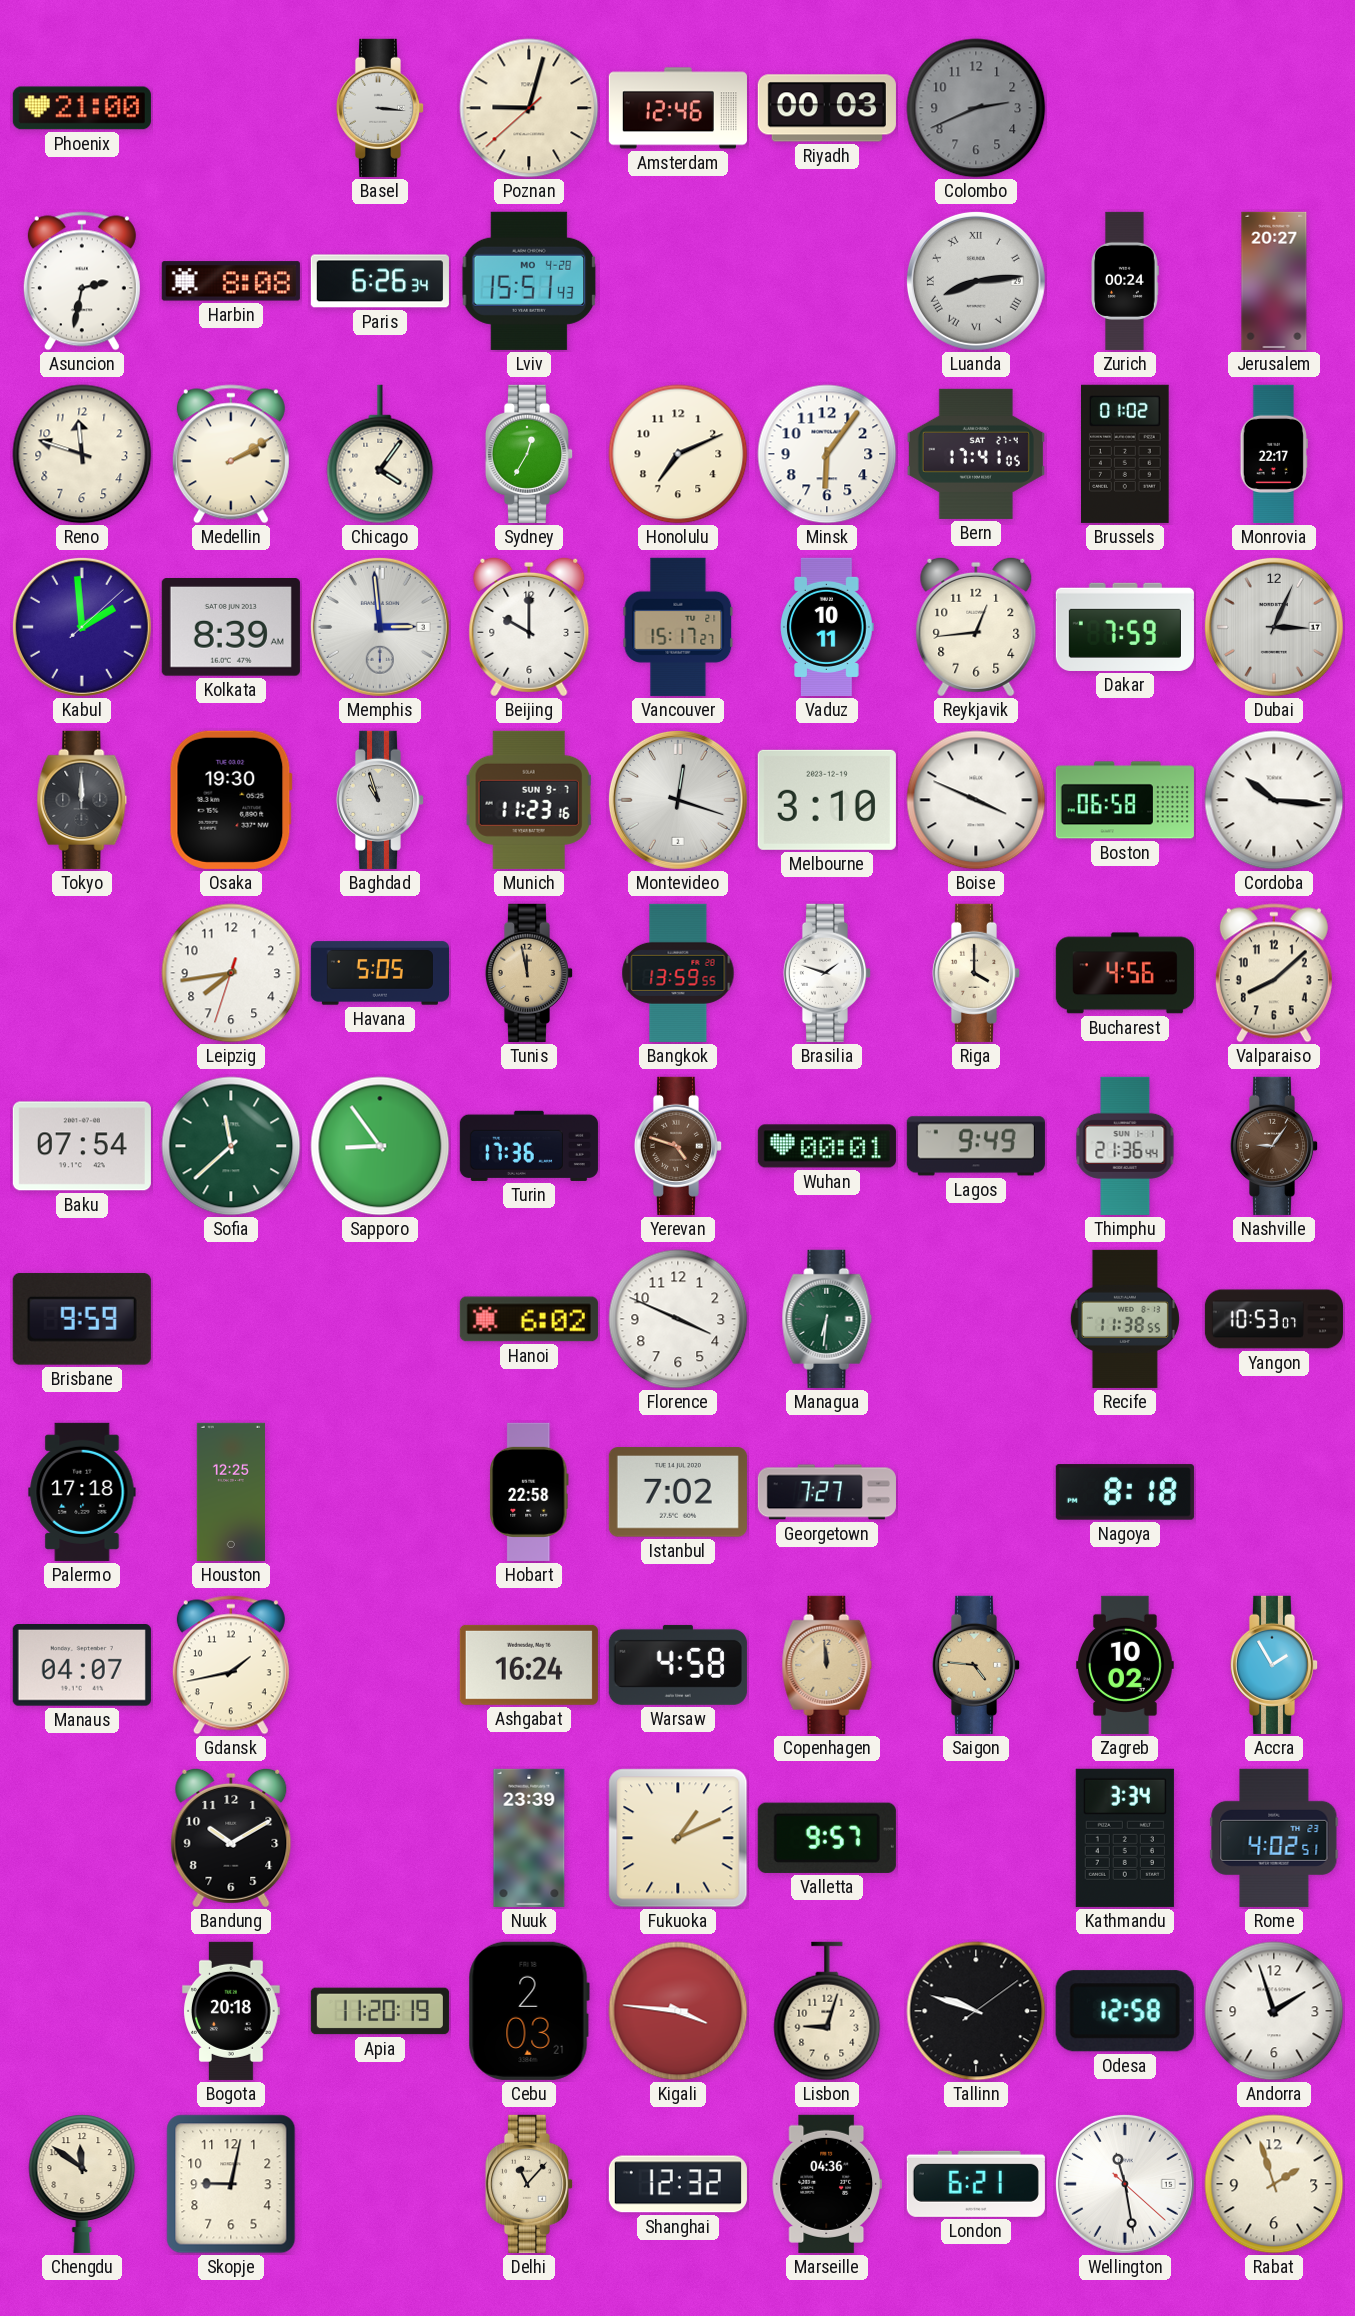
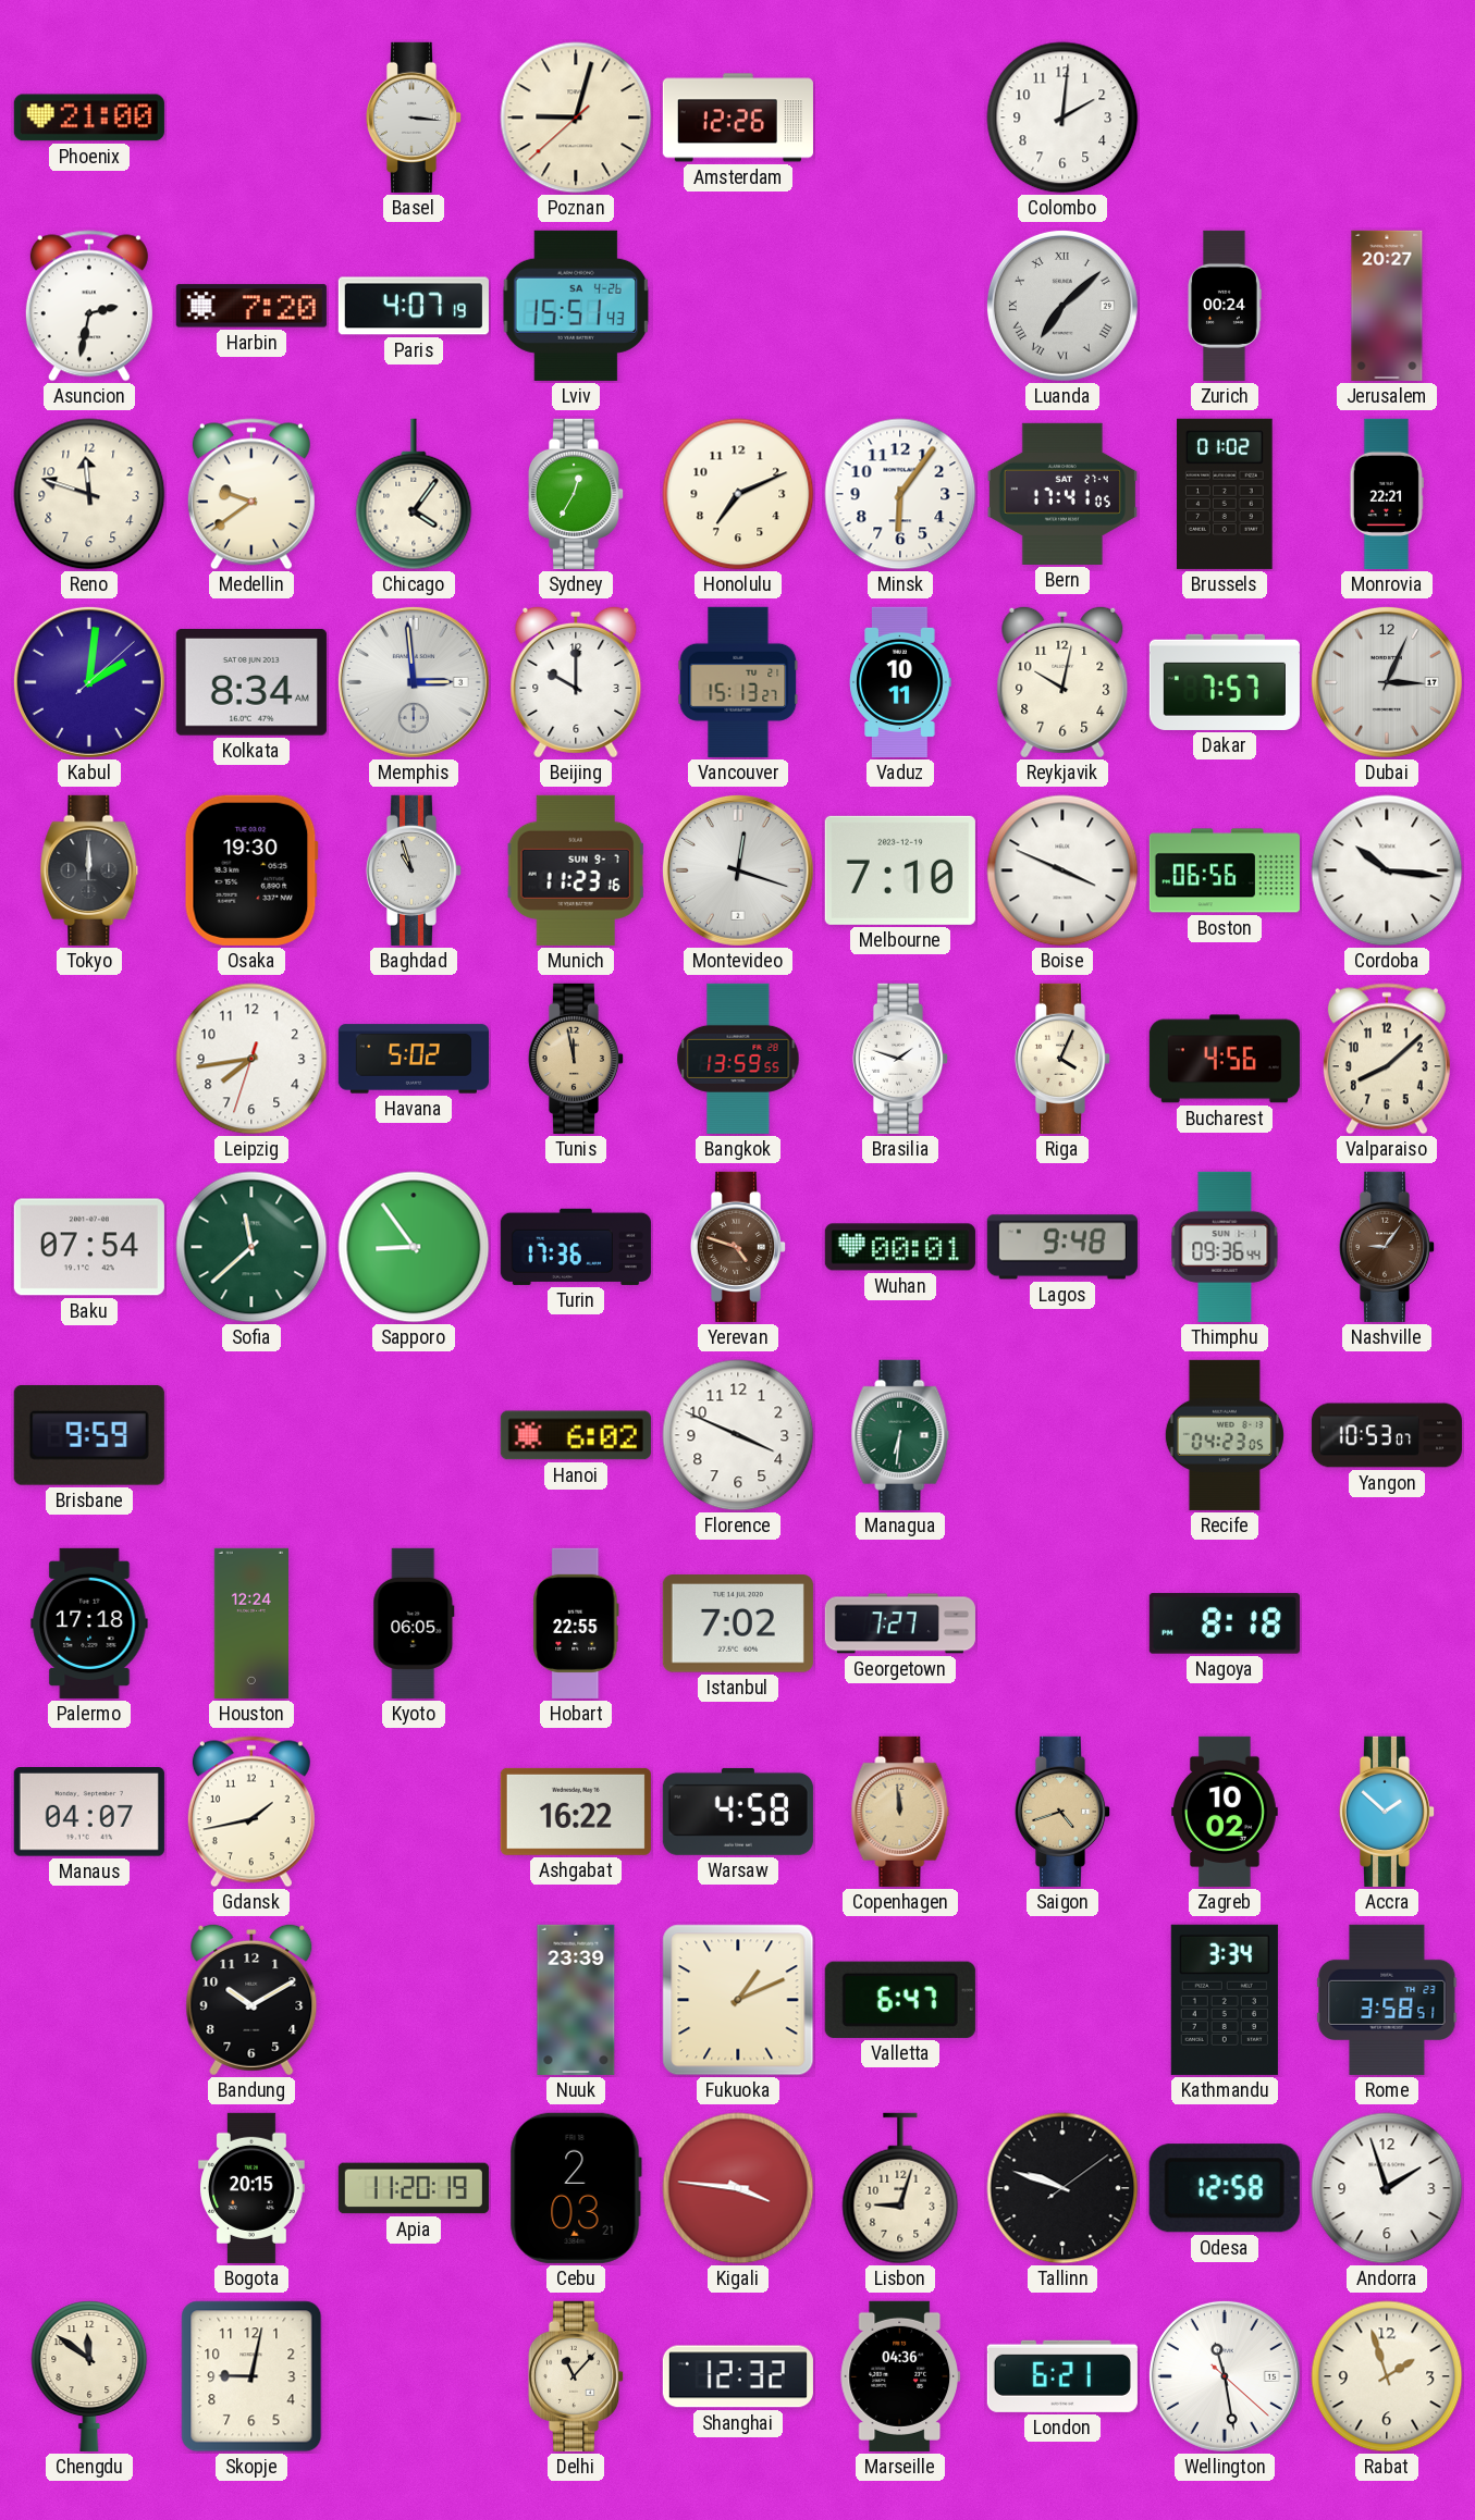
Amsterdam: 12:46 -> 12:26
Riyadh: 00:03 -> none
Colombo: 2:41 -> 2:01
Colombo dial: grey -> white
Harbin: 8:08 -> 7:20
Paris: 6:26 -> 4:07
Lviv date: MO 4-28 -> SA 4-26
Luanda: 8:14 -> 7:08
Medellin: 2:10 -> 9:39
Monrovia: 22:17 -> 22:21
Kabul: 1:59 -> 2:01
Kolkata: 8:39 -> 8:34
Vancouver: 15:17 -> 15:13
Reykjavik: 12:44 -> 10:02
Dakar: 7:59 -> 7:57
Melbourne: 3:10 -> 7:10
Boston: 06:58 -> 06:56
Havana: 5:05 -> 5:02
Riga: 4:00 -> 4:04
Lagos: 9:49 -> 9:48
Thimphu: 21:36 -> 09:36
Recife: 11:38 -> 04:23
Houston: 12:25 -> 12:24
Kyoto: none -> 06:05
Hobart: 22:58 -> 22:55
Ashgabat: 16:24 -> 16:22
Saigon: 4:46 -> 4:42
Accra: 1:55 -> 1:52
Valletta: 9:57 -> 6:47
Rome: 4:02 -> 3:58
Bogota: 20:18 -> 20:15
